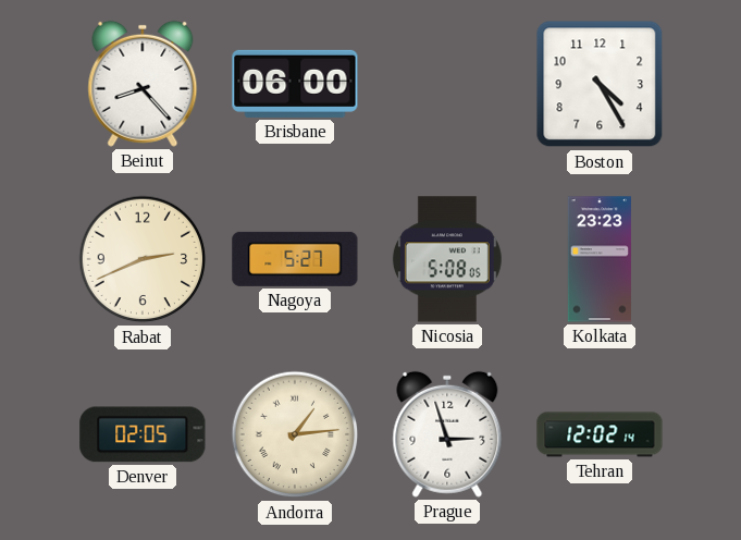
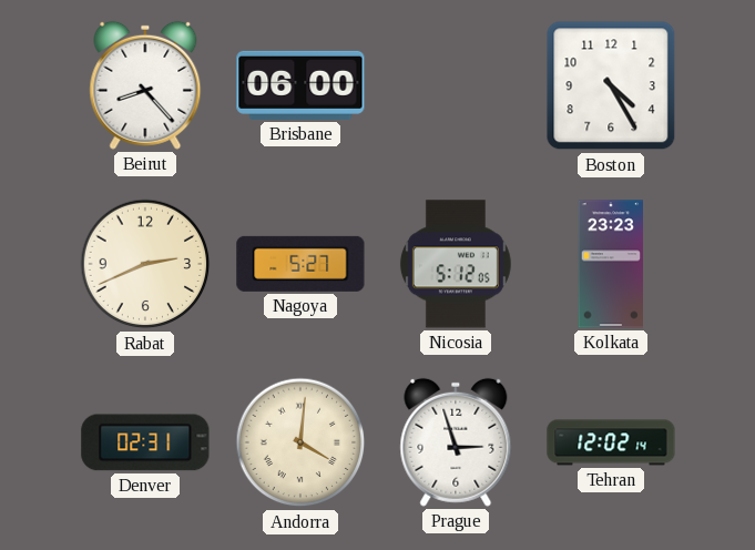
Nicosia: 5:08 -> 5:12
Denver: 02:05 -> 02:31
Andorra: 1:14 -> 4:01
